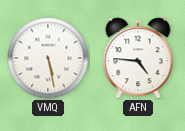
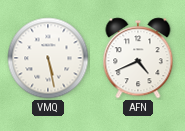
AFN: 4:46 -> 4:41
